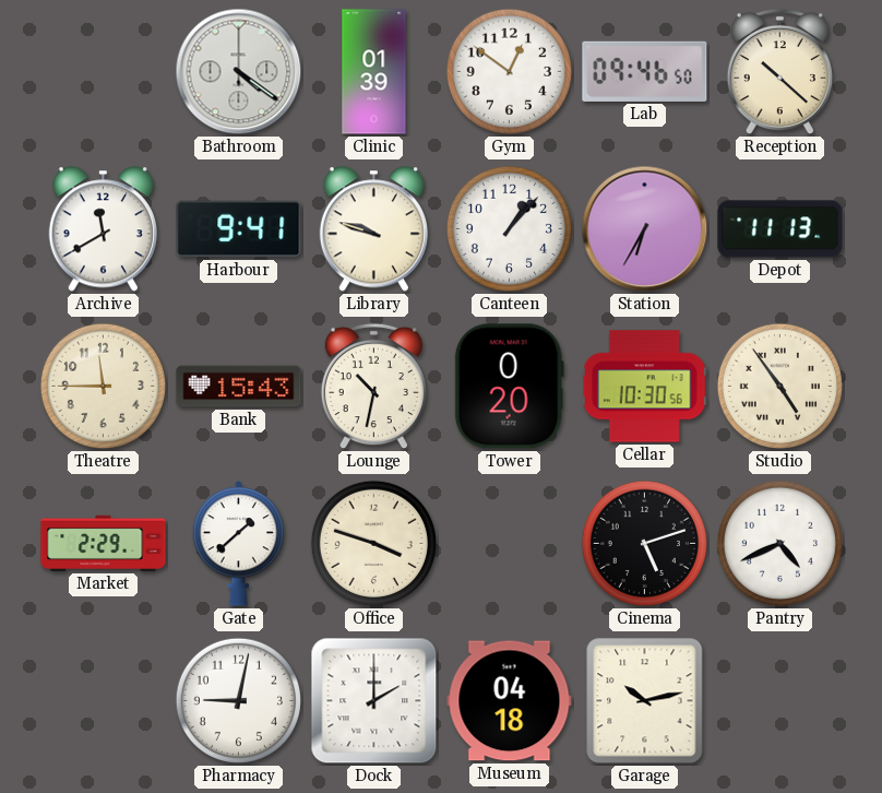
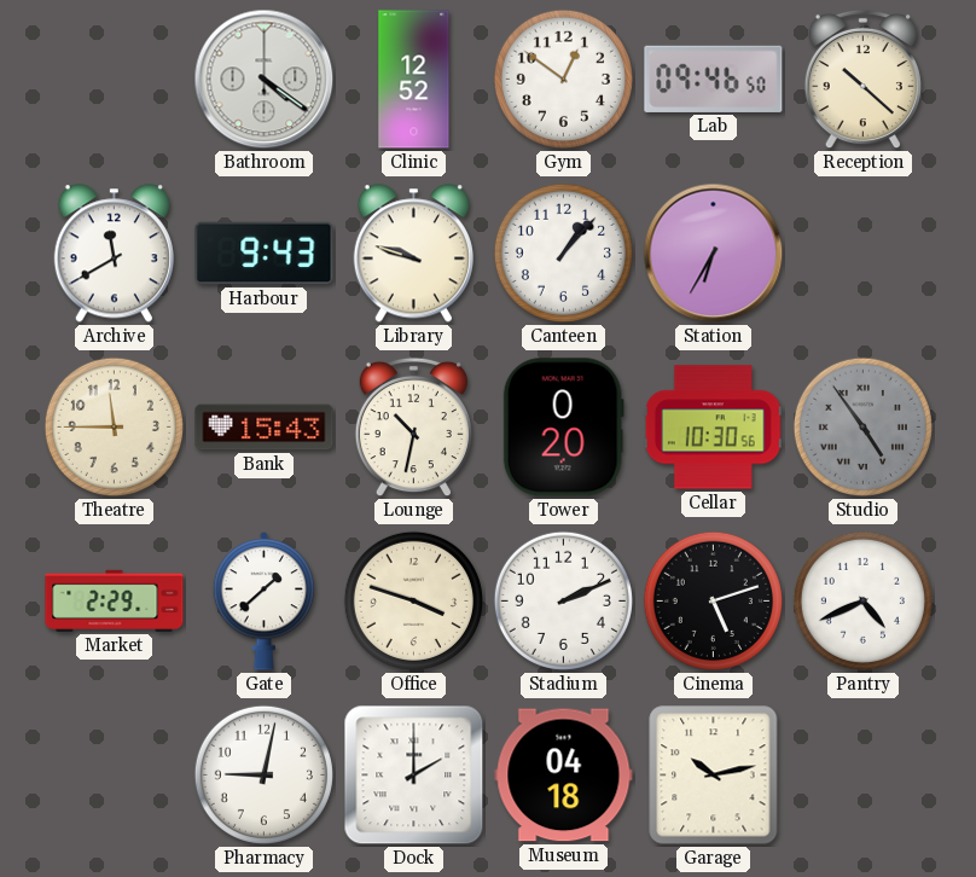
Clinic: 01:39 -> 12:52
Harbour: 9:41 -> 9:43
Depot: 11:13 -> none
Studio dial: cream -> grey
Stadium: none -> 2:11
